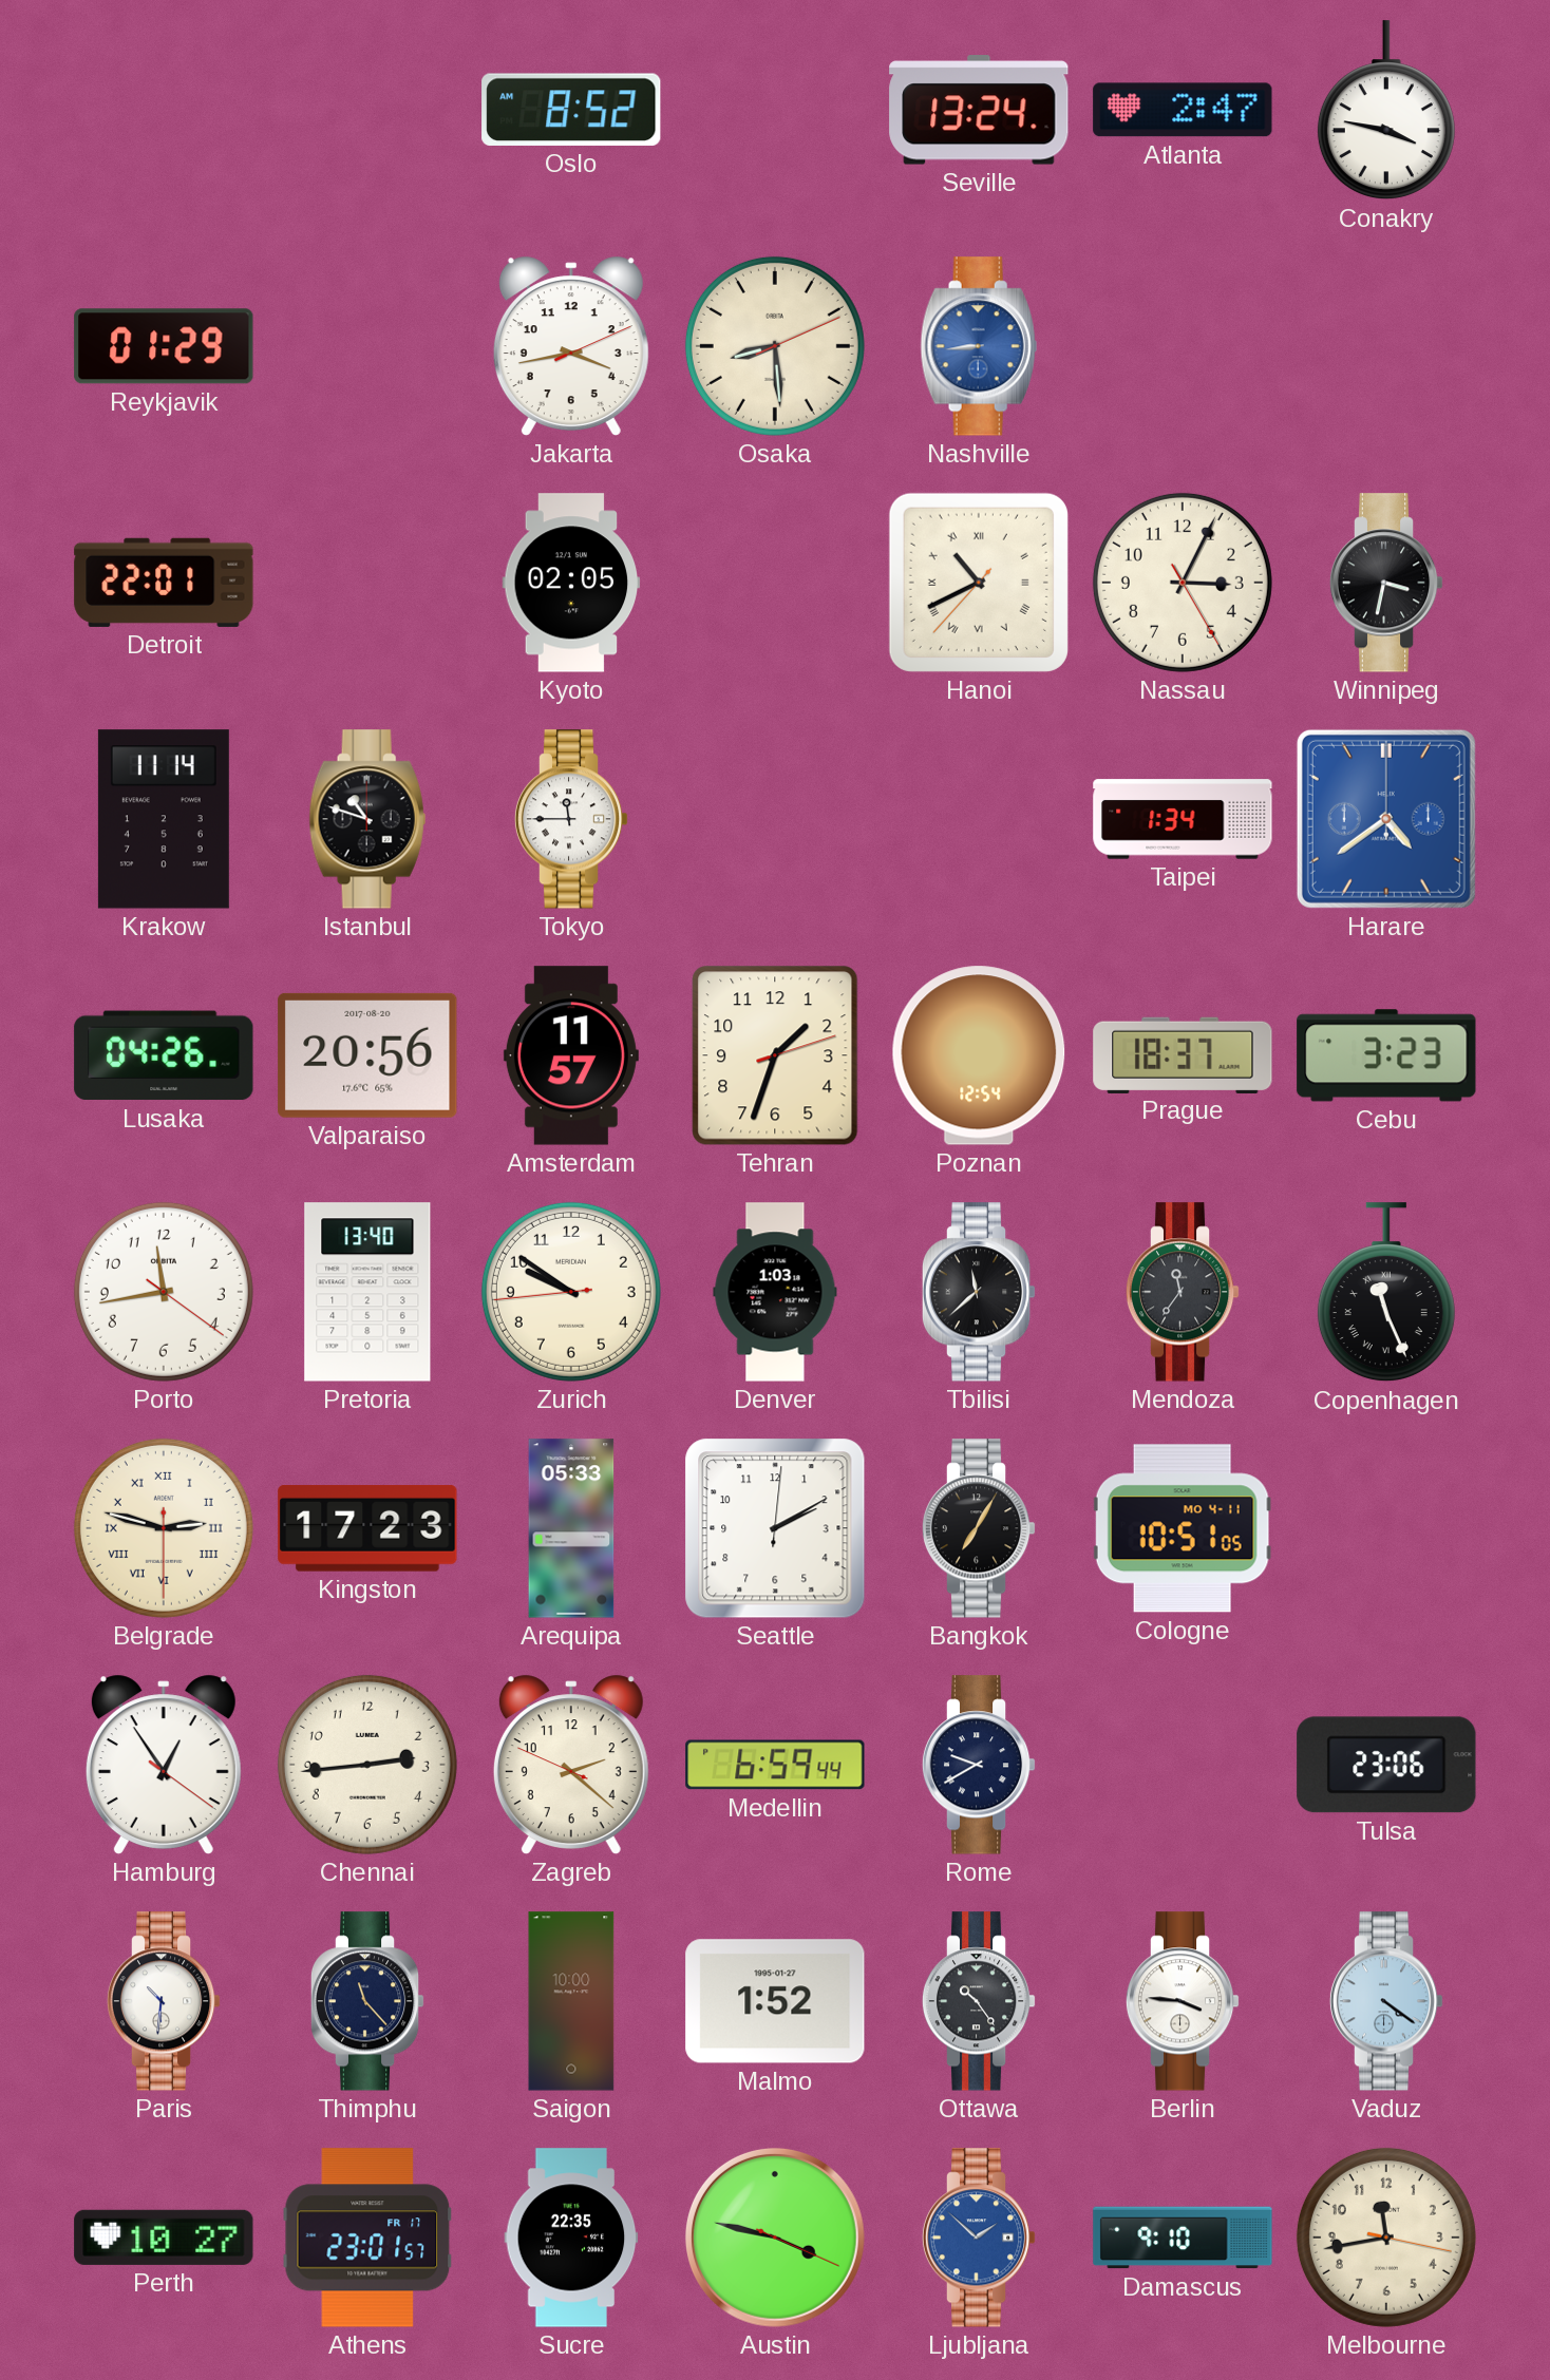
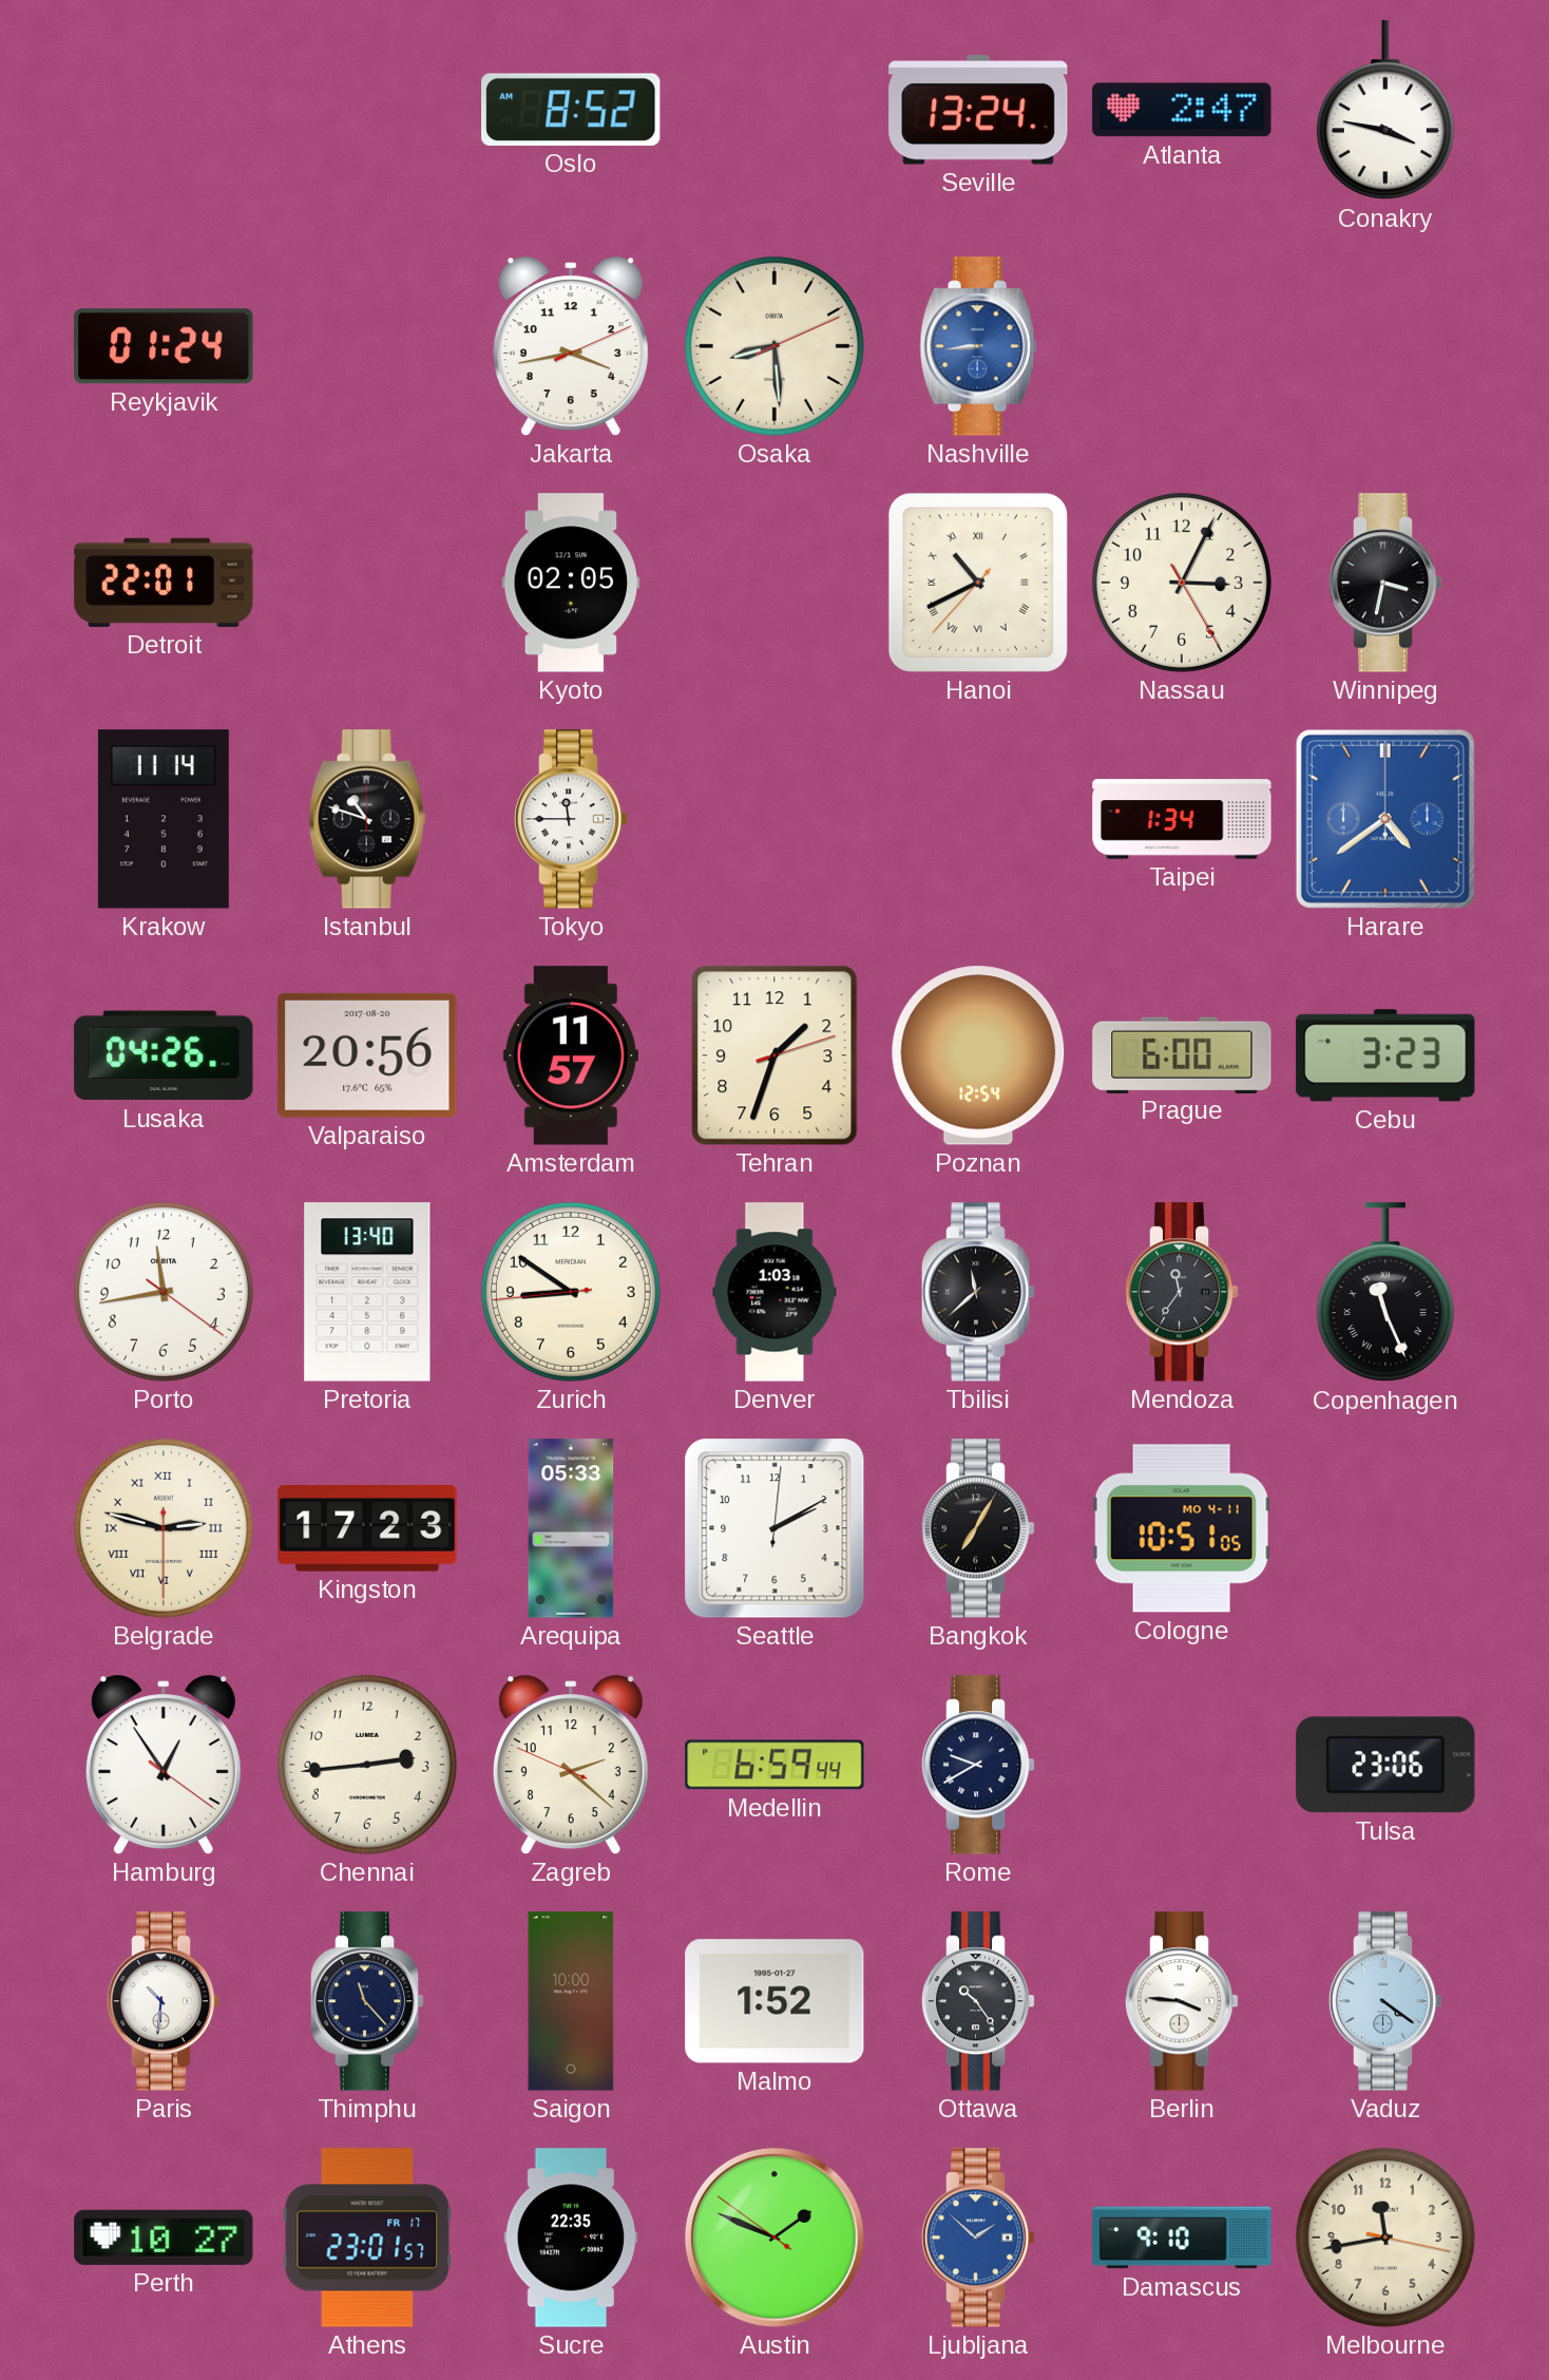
Reykjavik: 01:29 -> 01:24
Prague: 18:37 -> 6:00
Zurich: 9:50 -> 8:50
Austin: 3:47 -> 1:48
